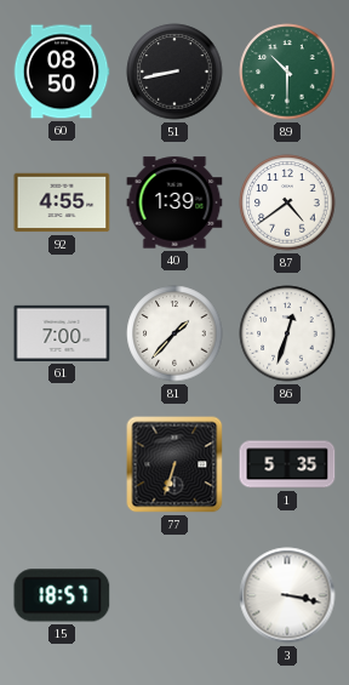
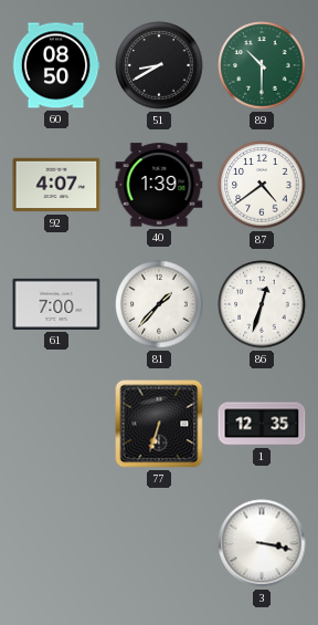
51: 8:43 -> 8:40
92: 4:55 -> 4:07
1: 5:35 -> 12:35
15: 18:57 -> none
